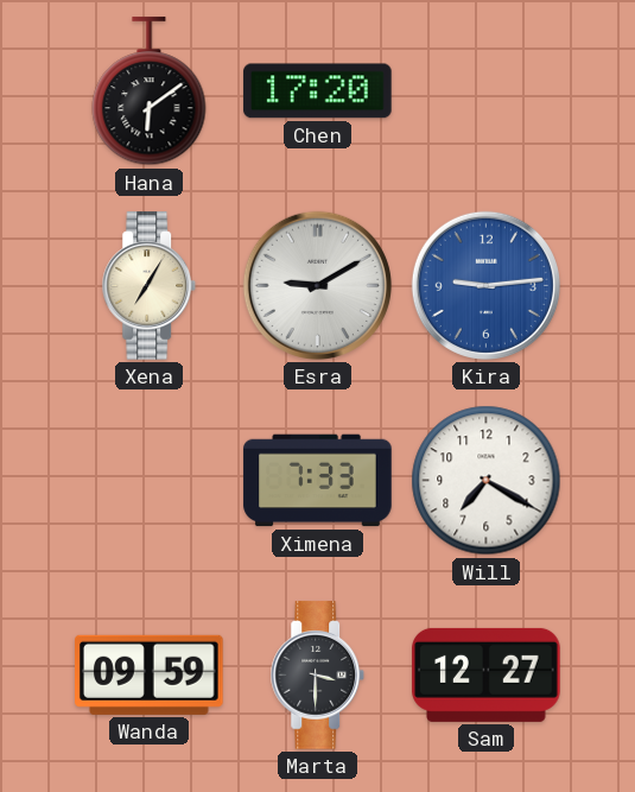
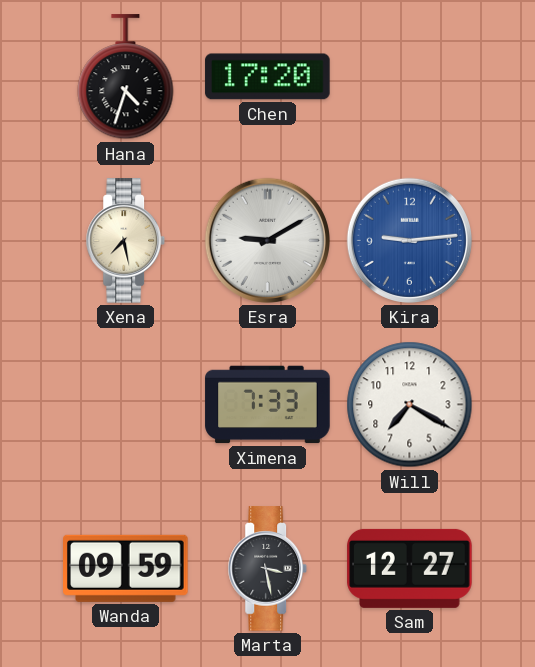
Hana: 6:09 -> 4:33
Xena: 7:05 -> 7:28
Marta: 3:30 -> 3:28
